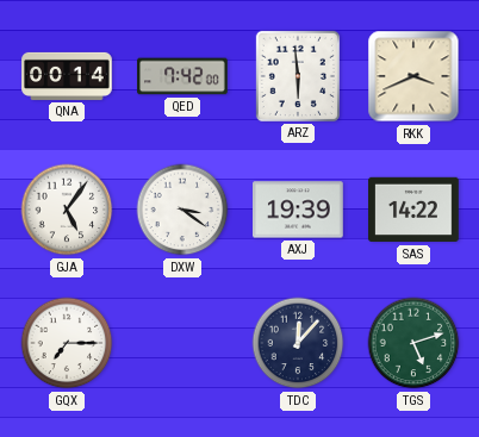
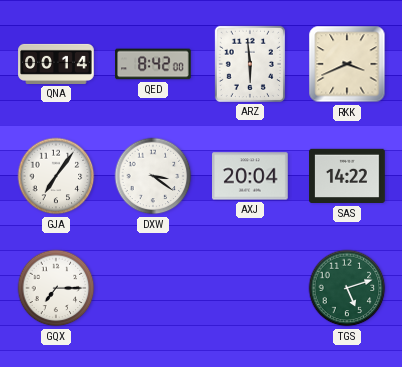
QED: 7:42 -> 8:42
GJA: 5:06 -> 7:06
AXJ: 19:39 -> 20:04
TDC: 12:07 -> none
